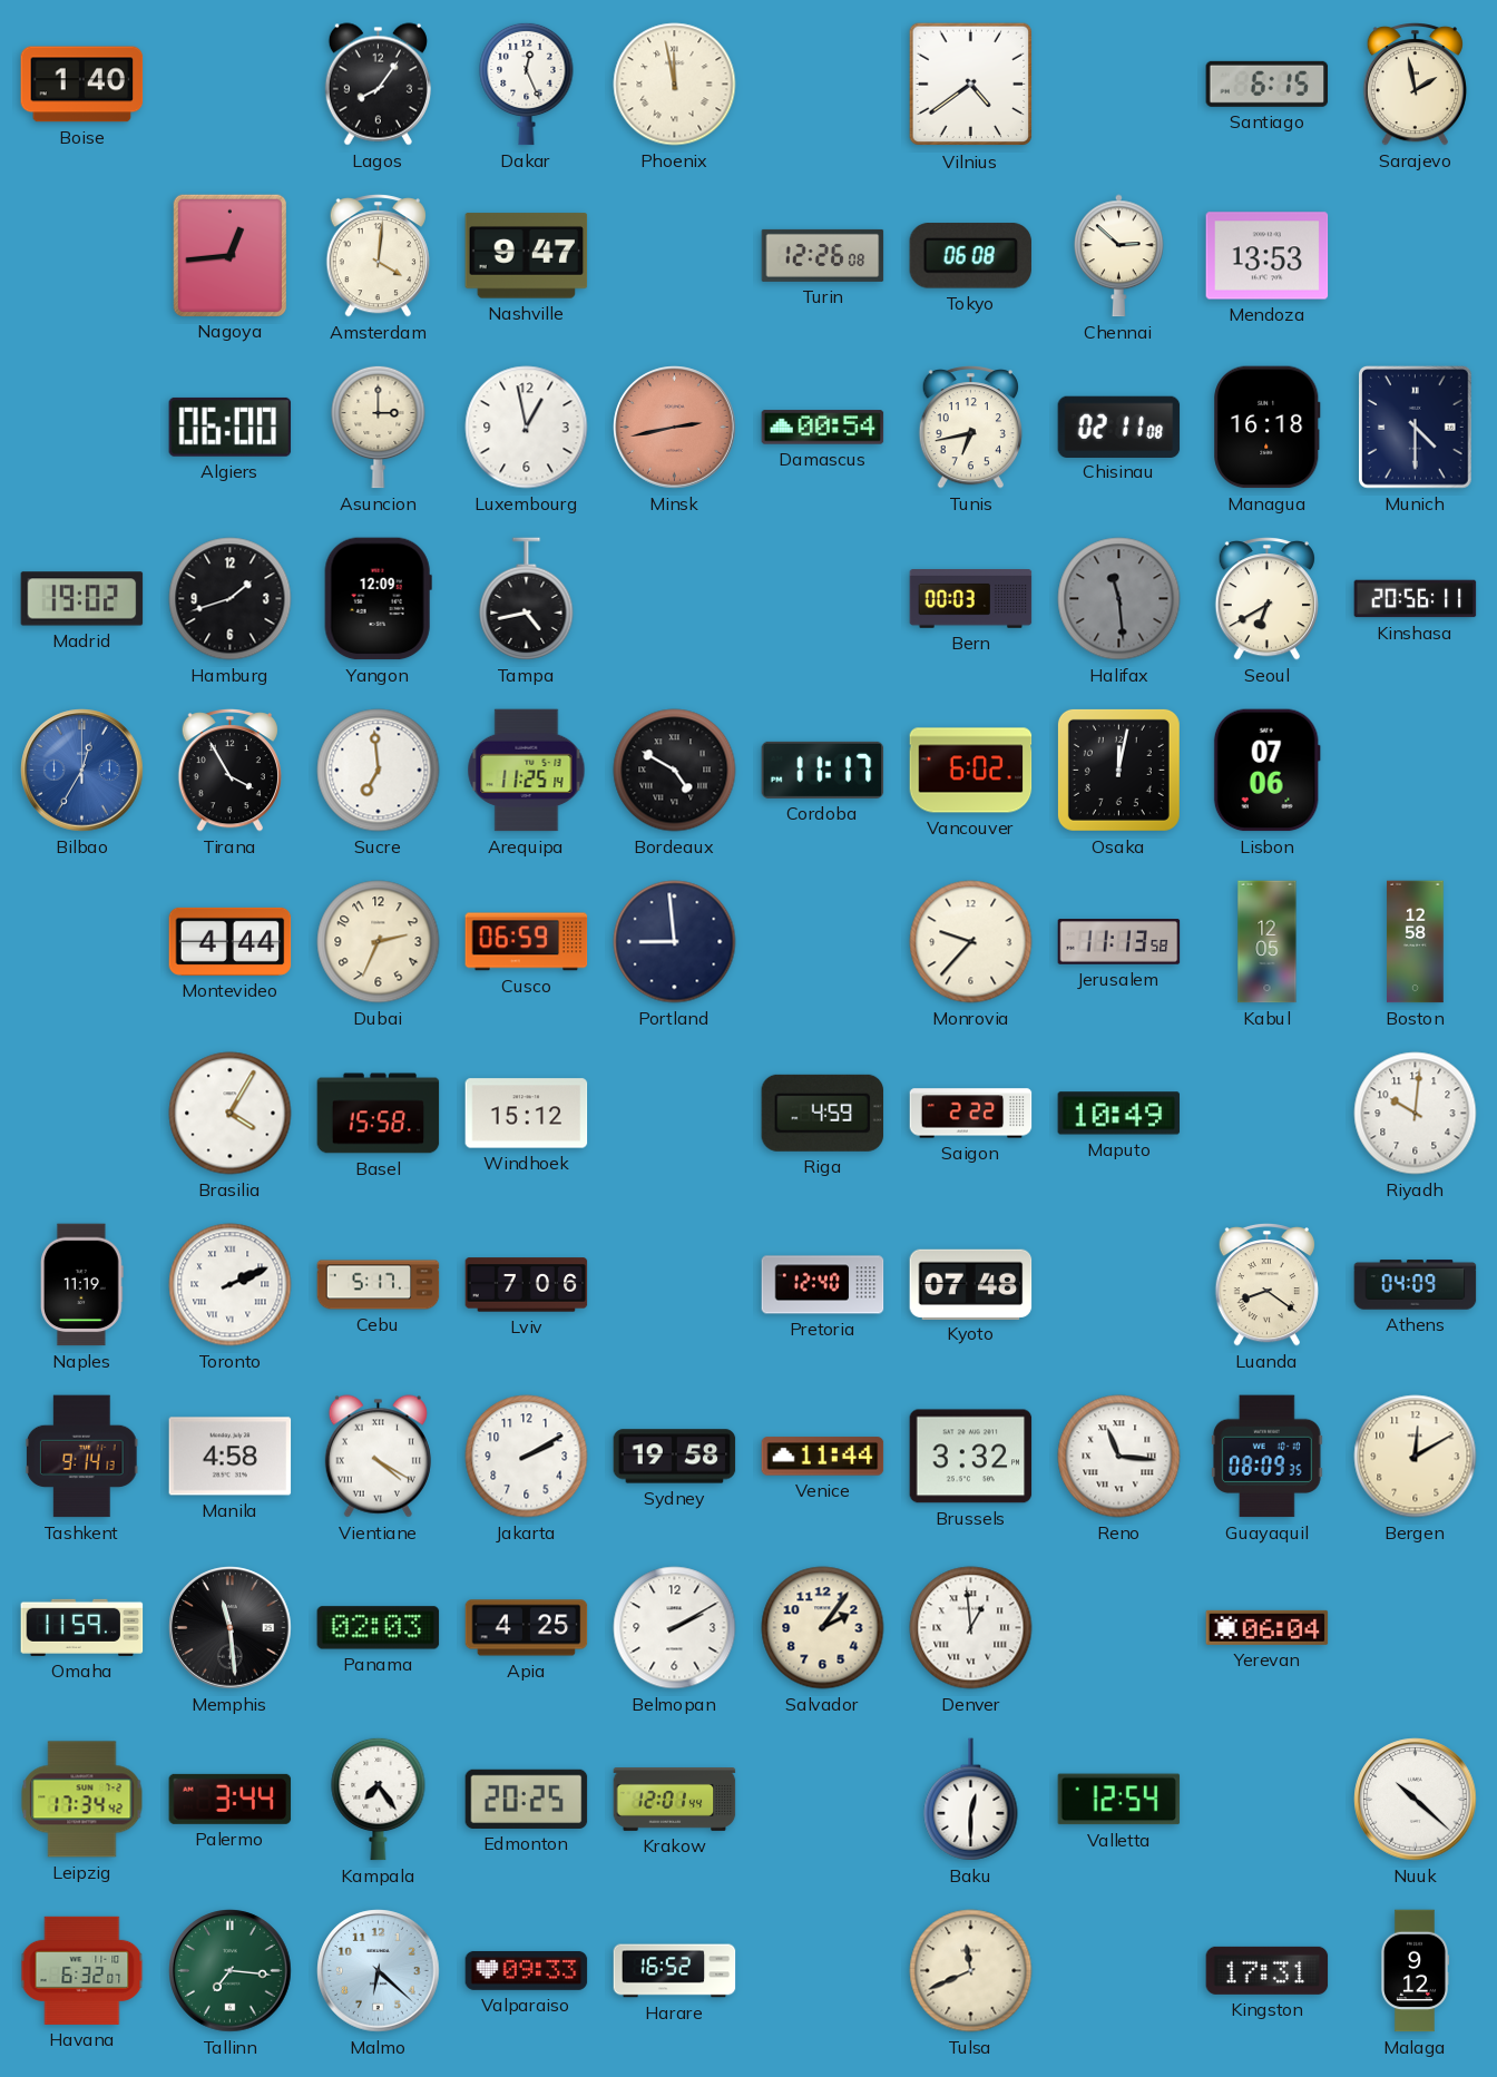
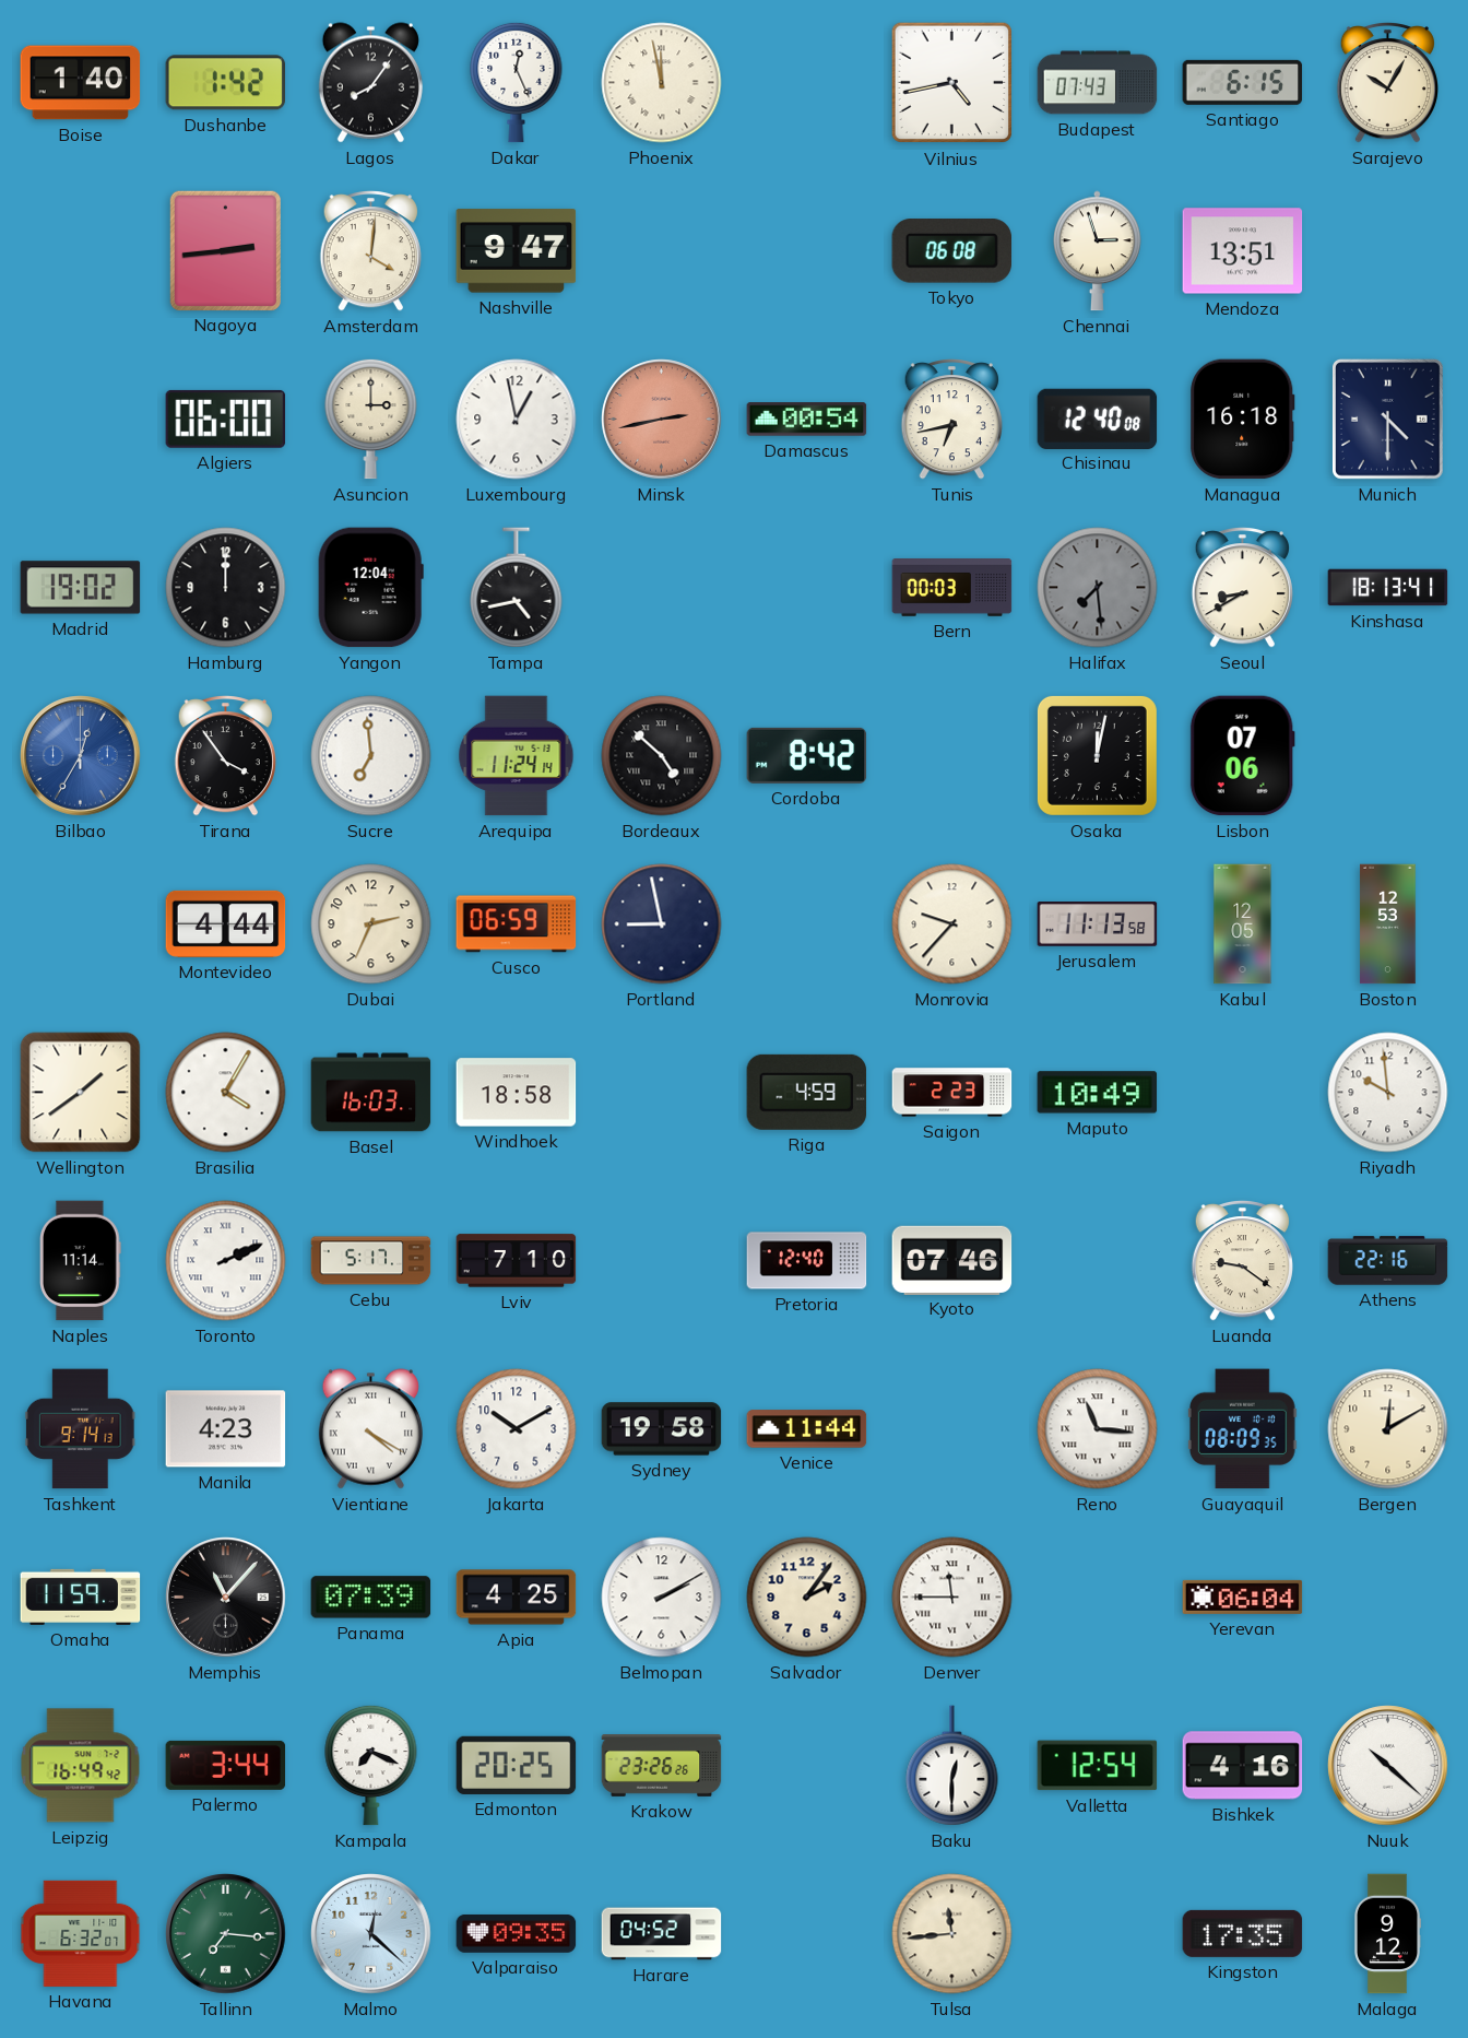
Dushanbe: none -> 1:42
Vilnius: 4:39 -> 4:43
Budapest: none -> 07:43
Sarajevo: 1:58 -> 10:05
Nagoya: 12:44 -> 2:44
Turin: 12:26 -> none
Chennai: 2:52 -> 2:57
Mendoza: 13:53 -> 13:51
Chisinau: 02:11 -> 12:40
Hamburg: 1:42 -> 12:00
Yangon: 12:09 -> 12:04
Halifax: 11:29 -> 7:29
Seoul: 6:40 -> 8:40
Kinshasa: 20:56 -> 18:13
Tirana: 3:55 -> 3:54
Arequipa: 11:25 -> 11:24
Bordeaux: 4:50 -> 4:52
Cordoba: 11:17 -> 8:42
Vancouver: 6:02 -> none
Portland: 8:59 -> 8:58
Boston: 12:58 -> 12:53
Wellington: none -> 1:39
Basel: 15:58 -> 16:03
Windhoek: 15:12 -> 18:58
Saigon: 2:22 -> 2:23
Riyadh: 10:01 -> 9:59
Naples: 11:19 -> 11:14
Lviv: 7:06 -> 7:10
Kyoto: 07:48 -> 07:46
Luanda: 8:21 -> 9:21
Athens: 04:09 -> 22:16
Manila: 4:58 -> 4:23
Jakarta: 2:10 -> 10:10
Brussels: 3:32 -> none
Memphis: 11:29 -> 11:07
Panama: 02:03 -> 07:39
Denver: 12:59 -> 11:45
Leipzig: 17:34 -> 16:49
Kampala: 7:24 -> 7:19
Krakow: 12:01 -> 23:26
Bishkek: none -> 4:16
Malmo: 6:22 -> 12:22
Valparaiso: 09:33 -> 09:35
Harare: 16:52 -> 04:52
Tulsa: 11:41 -> 11:44
Kingston: 17:31 -> 17:35
